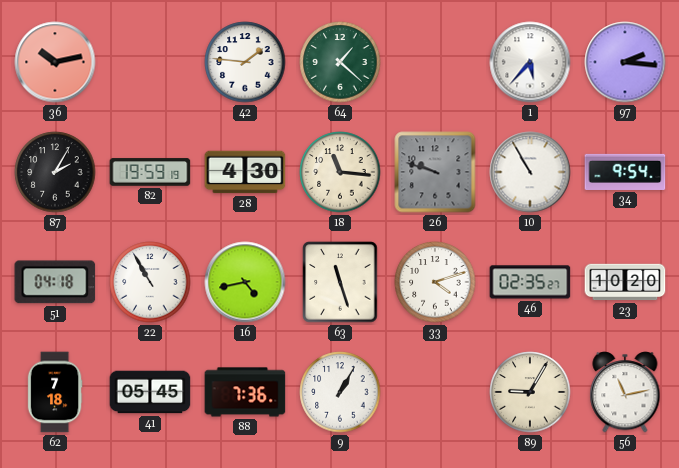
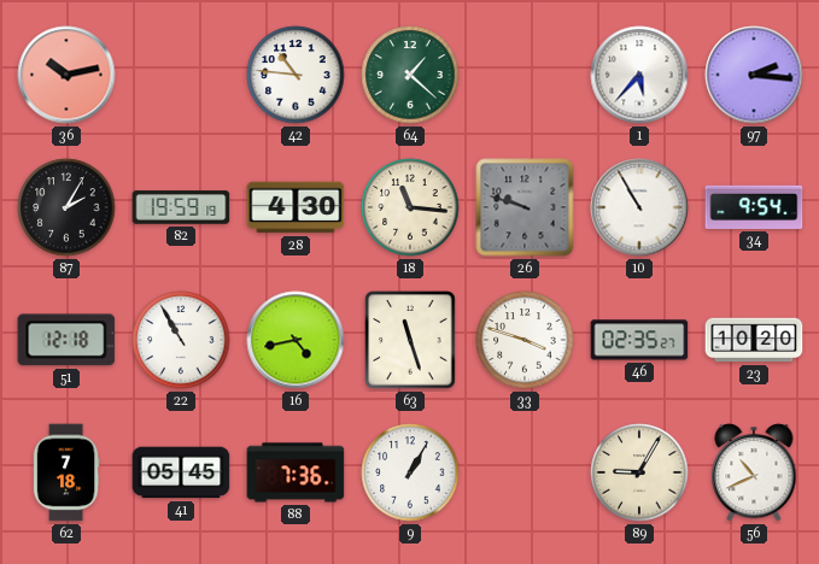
42: 1:46 -> 10:46
51: 04:18 -> 12:18
33: 4:12 -> 3:48
56: 11:13 -> 10:41
